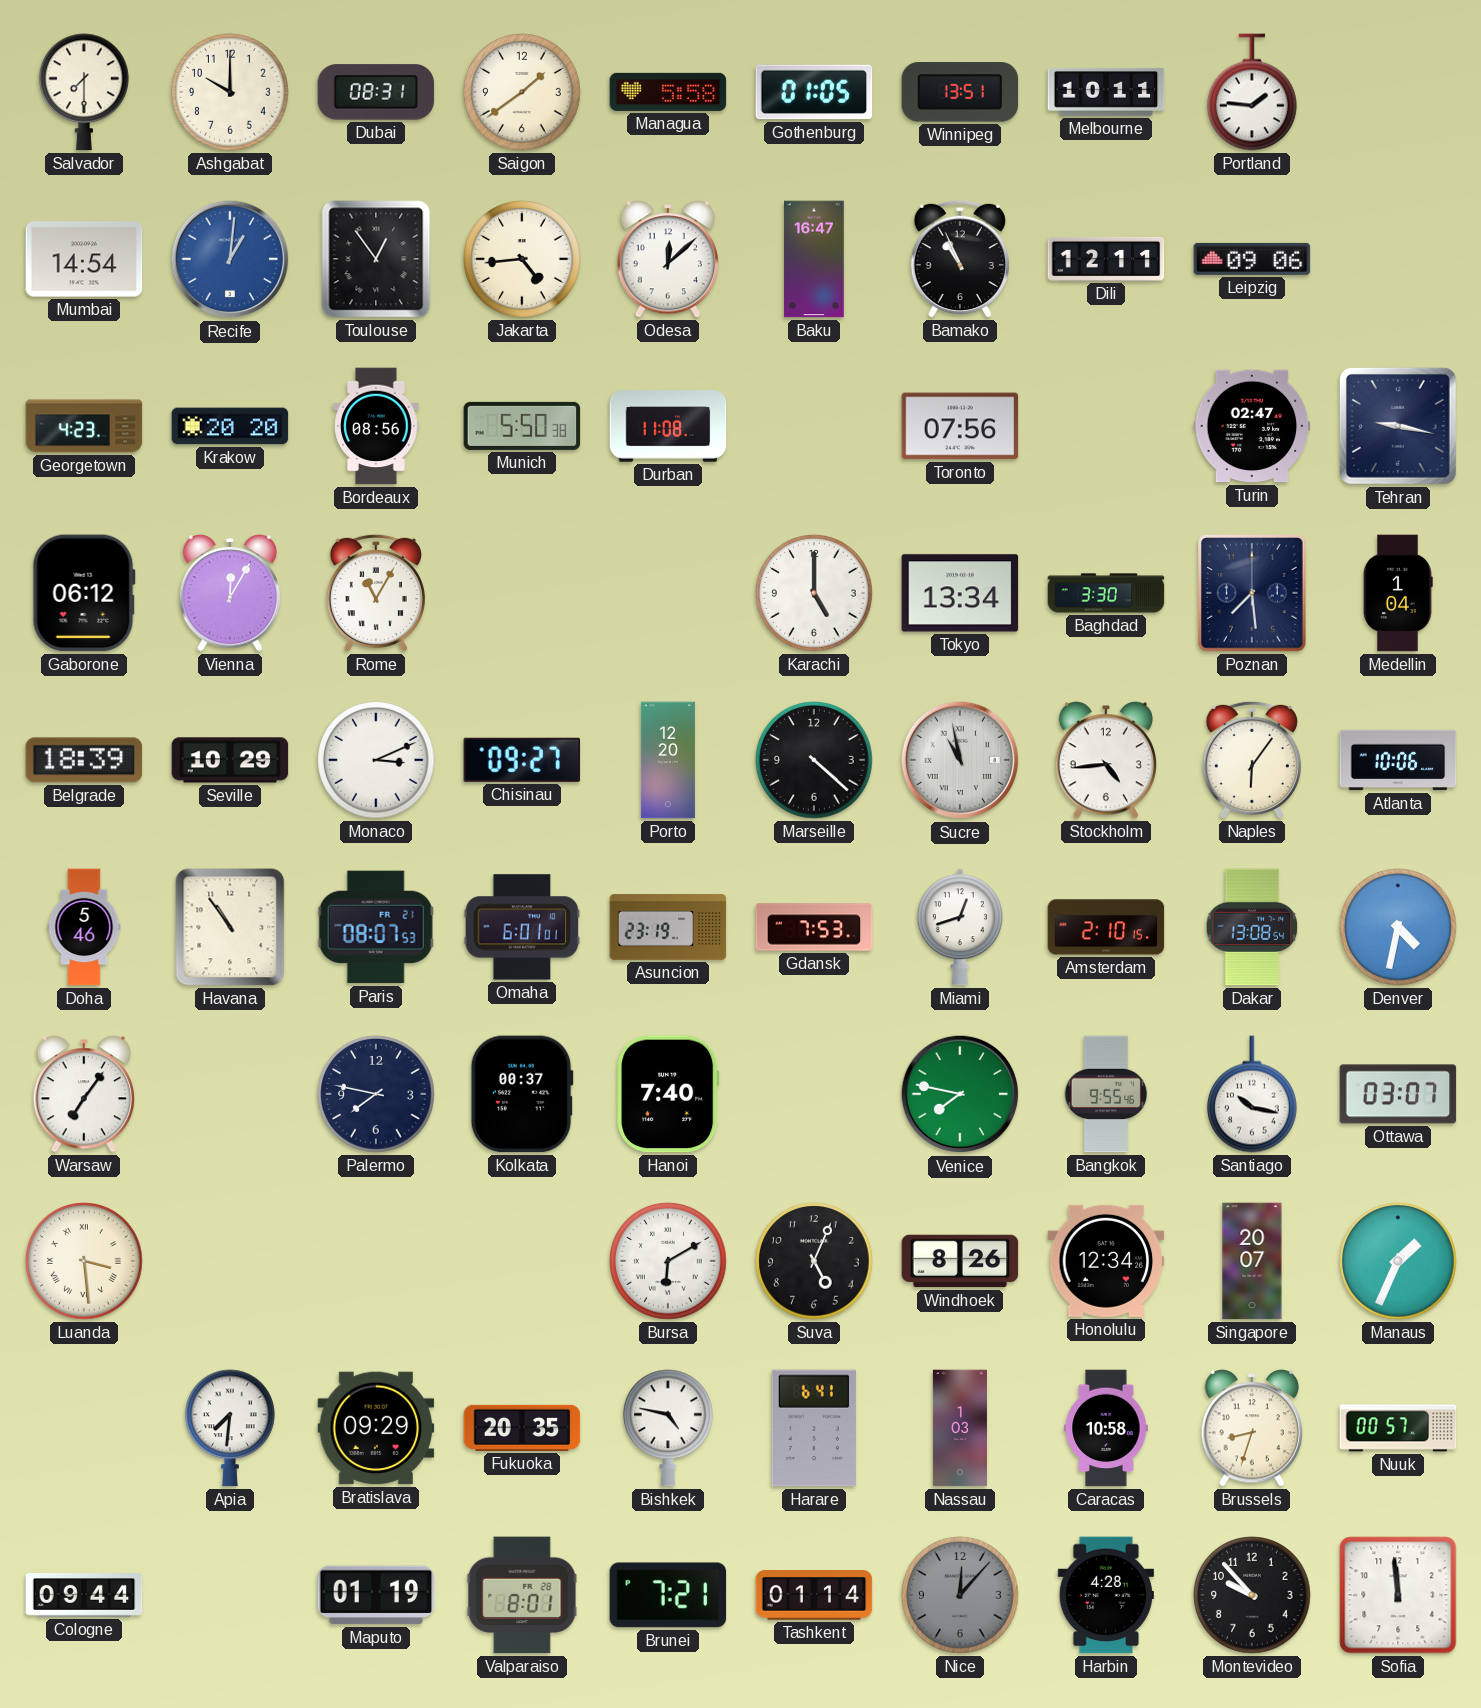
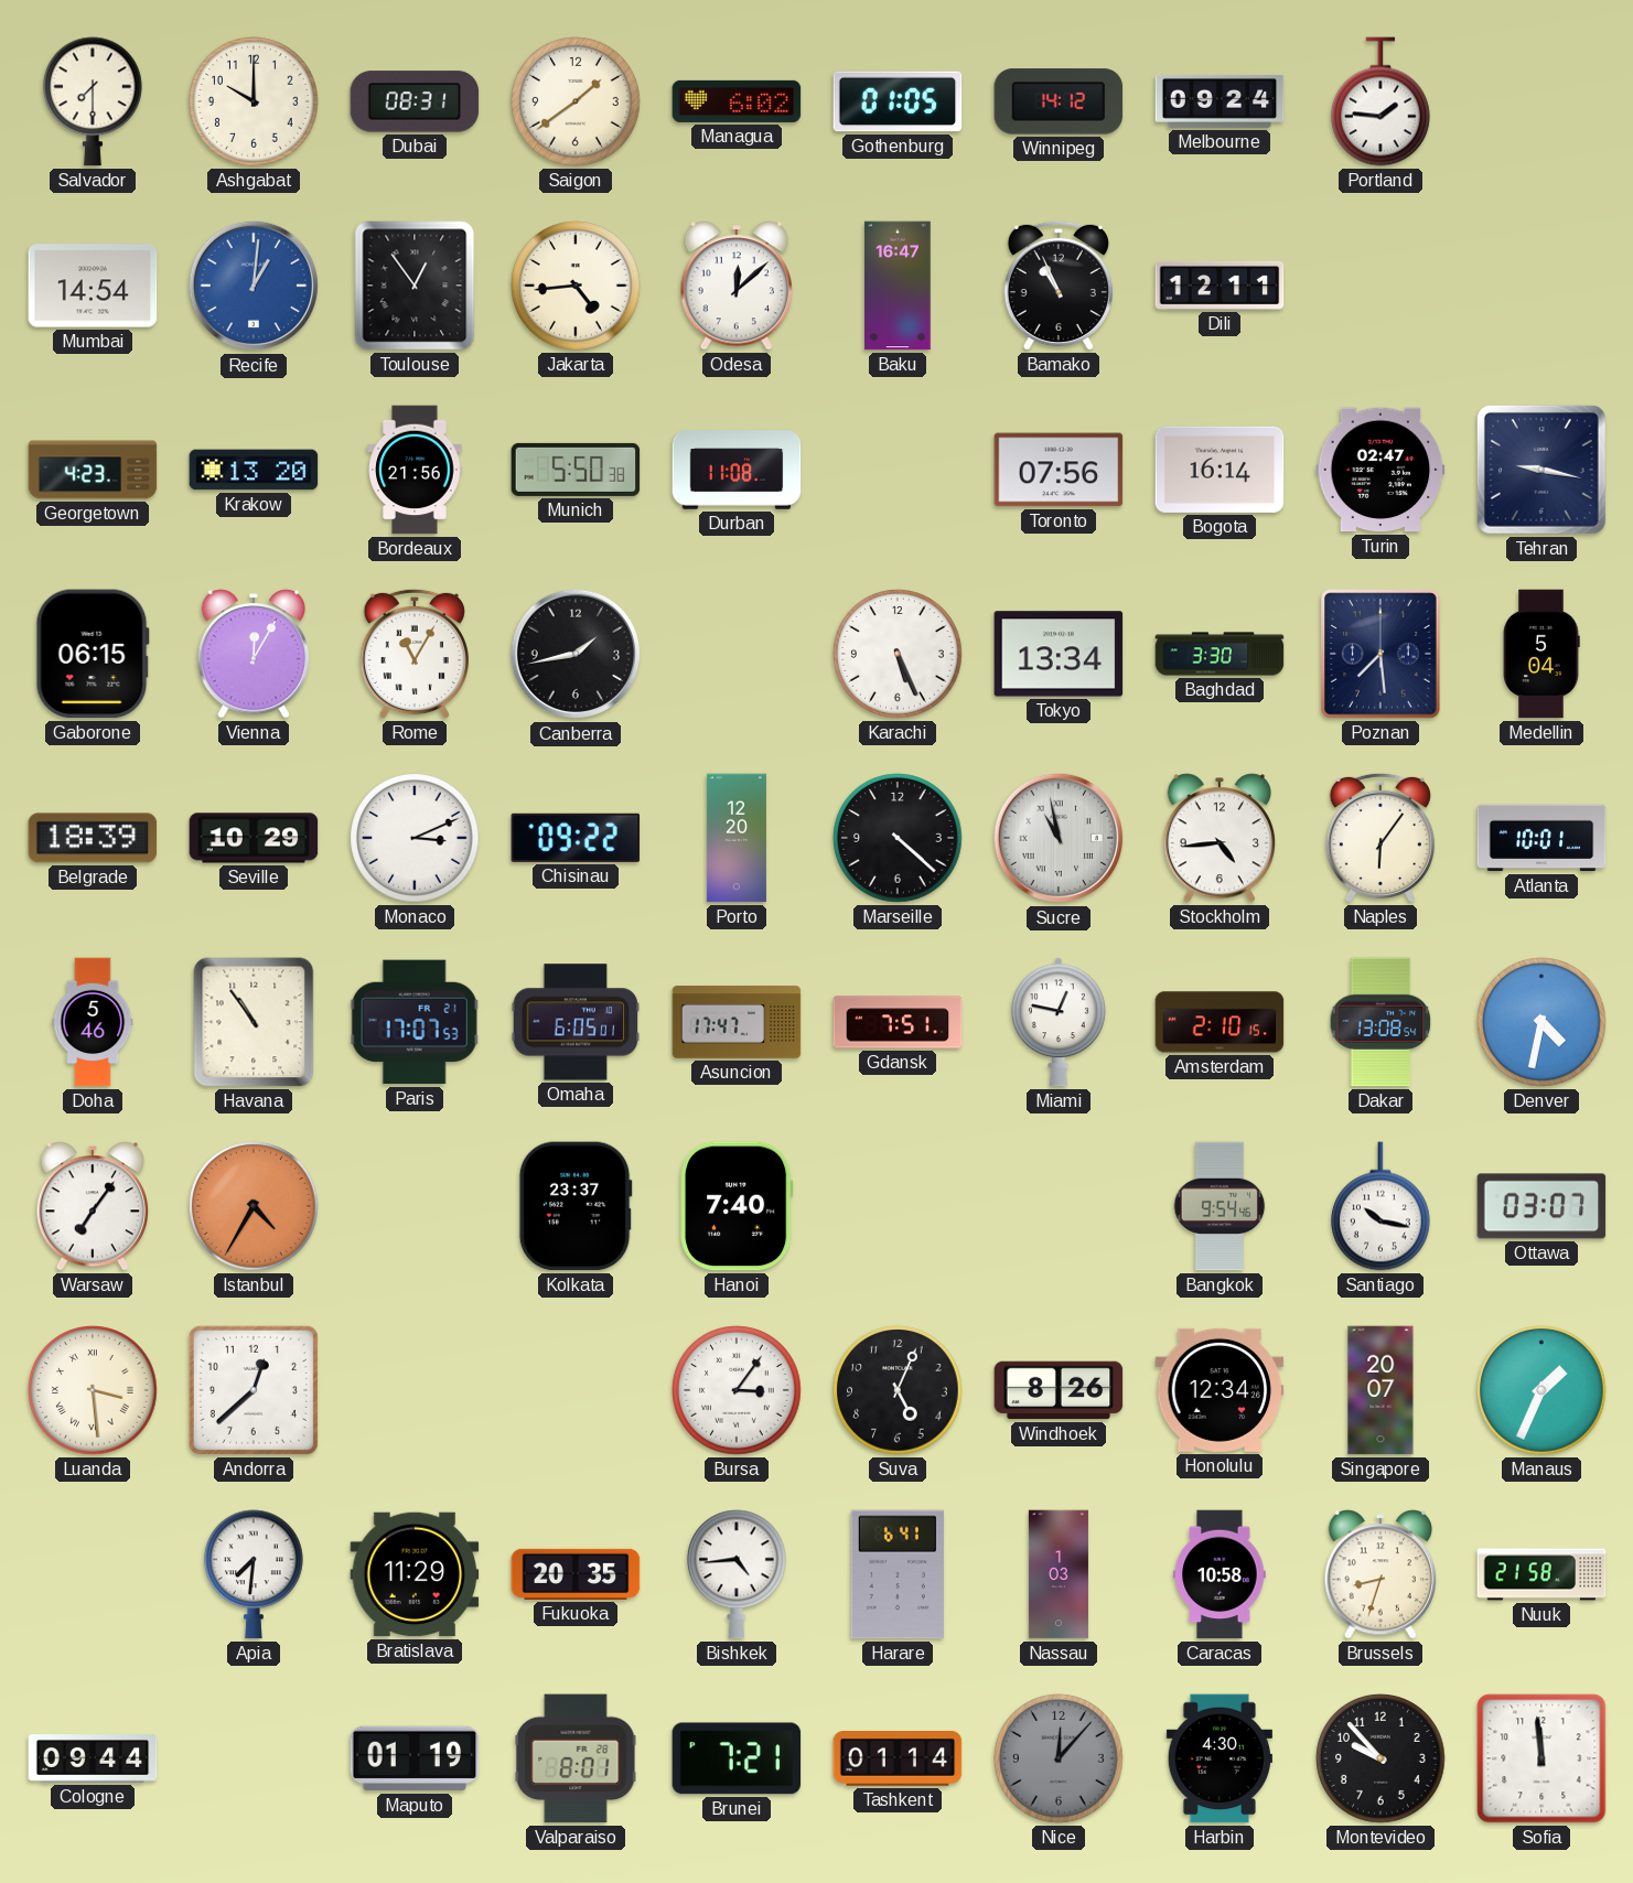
Managua: 5:58 -> 6:02
Winnipeg: 13:51 -> 14:12
Melbourne: 10:11 -> 09:24
Leipzig: 09:06 -> none
Krakow: 20:20 -> 13:20
Bordeaux: 08:56 -> 21:56
Bogota: none -> 16:14
Gaborone: 06:12 -> 06:15
Canberra: none -> 1:43
Karachi: 5:00 -> 5:26
Medellin: 1:04 -> 5:04
Chisinau: 09:27 -> 09:22
Atlanta: 10:06 -> 10:01
Paris: 08:07 -> 17:07
Omaha: 6:01 -> 6:05
Asuncion: 23:19 -> 17:47
Gdansk: 7:53 -> 7:51
Miami: 12:42 -> 12:47
Istanbul: none -> 4:35
Palermo: 7:47 -> none
Kolkata: 00:37 -> 23:37
Venice: 7:47 -> none
Bangkok: 9:55 -> 9:54
Andorra: none -> 12:38
Bursa: 6:10 -> 3:06
Bratislava: 09:29 -> 11:29
Bishkek: 4:47 -> 4:44
Nuuk: 00:57 -> 21:58
Harbin: 4:28 -> 4:30
